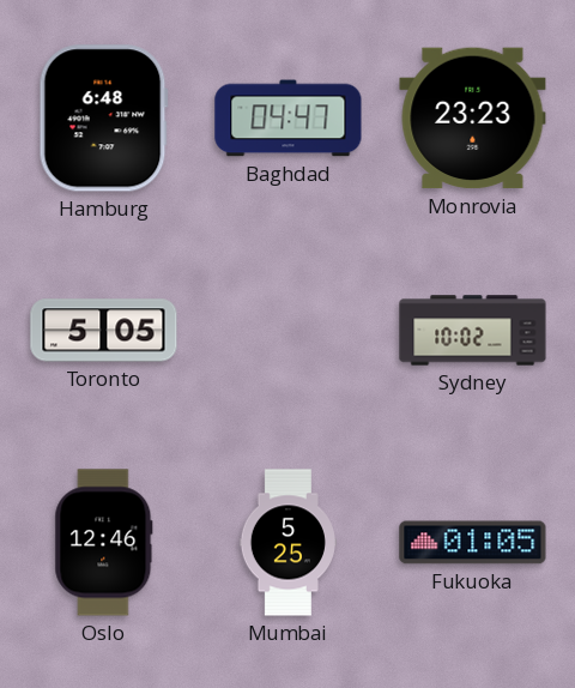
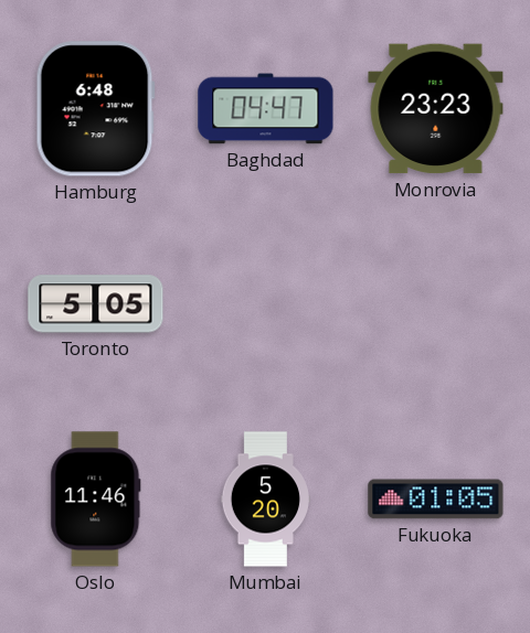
Sydney: 10:02 -> none
Oslo: 12:46 -> 11:46
Mumbai: 5:25 -> 5:20
